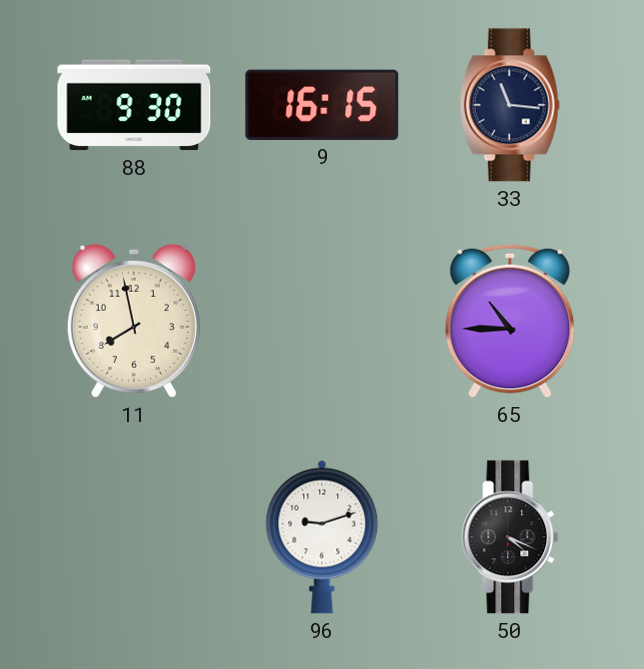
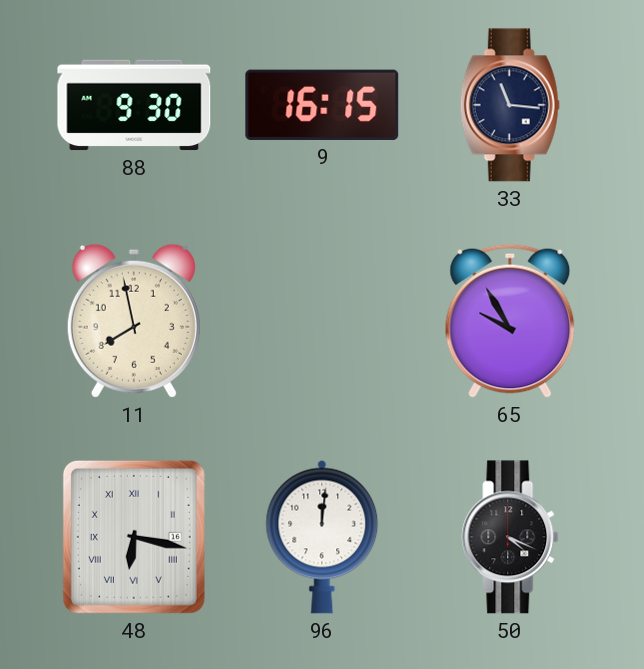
65: 10:45 -> 9:55
48: none -> 6:17
96: 9:12 -> 12:01
